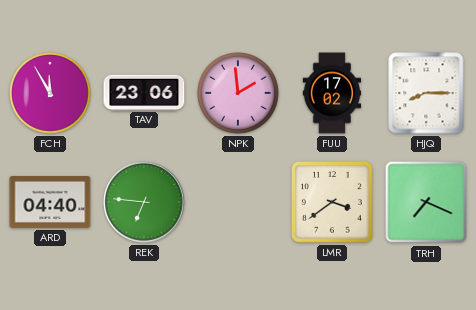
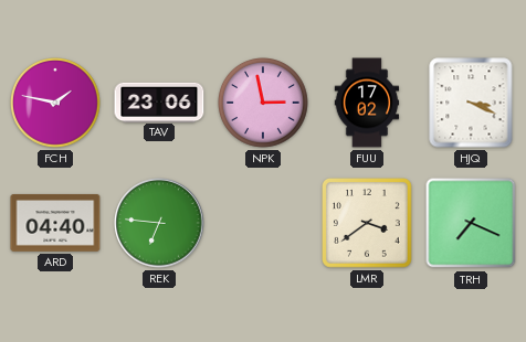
FCH: 11:55 -> 1:47
NPK: 1:59 -> 2:58
HJQ: 8:15 -> 3:19
